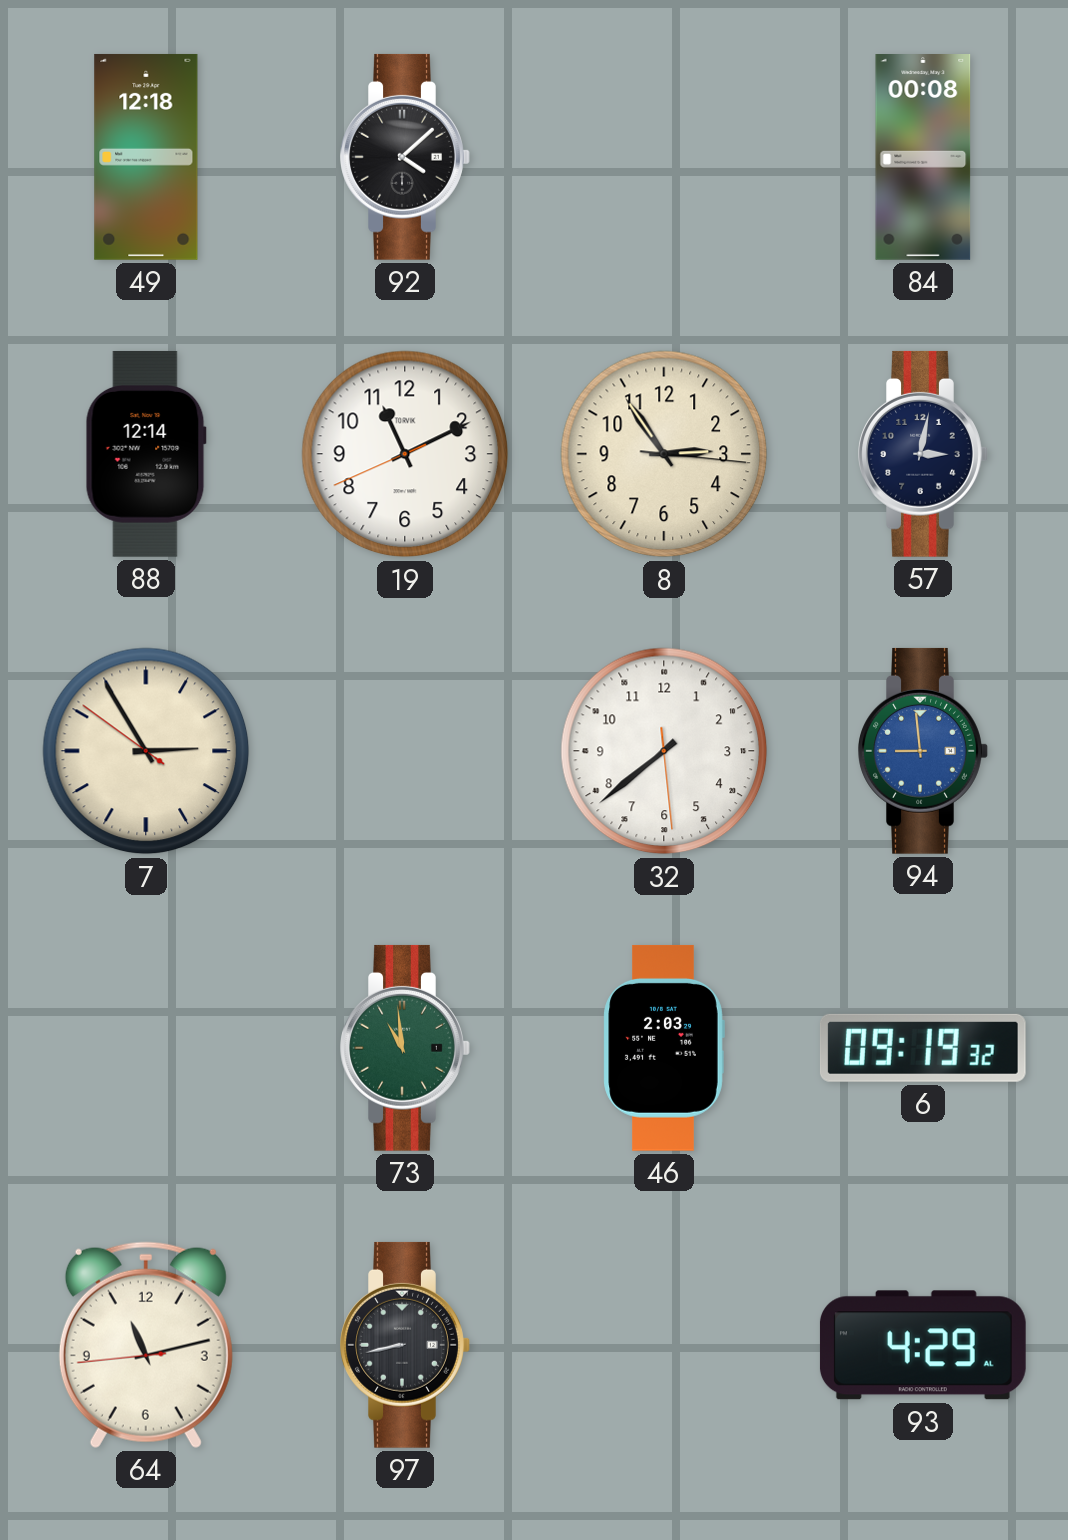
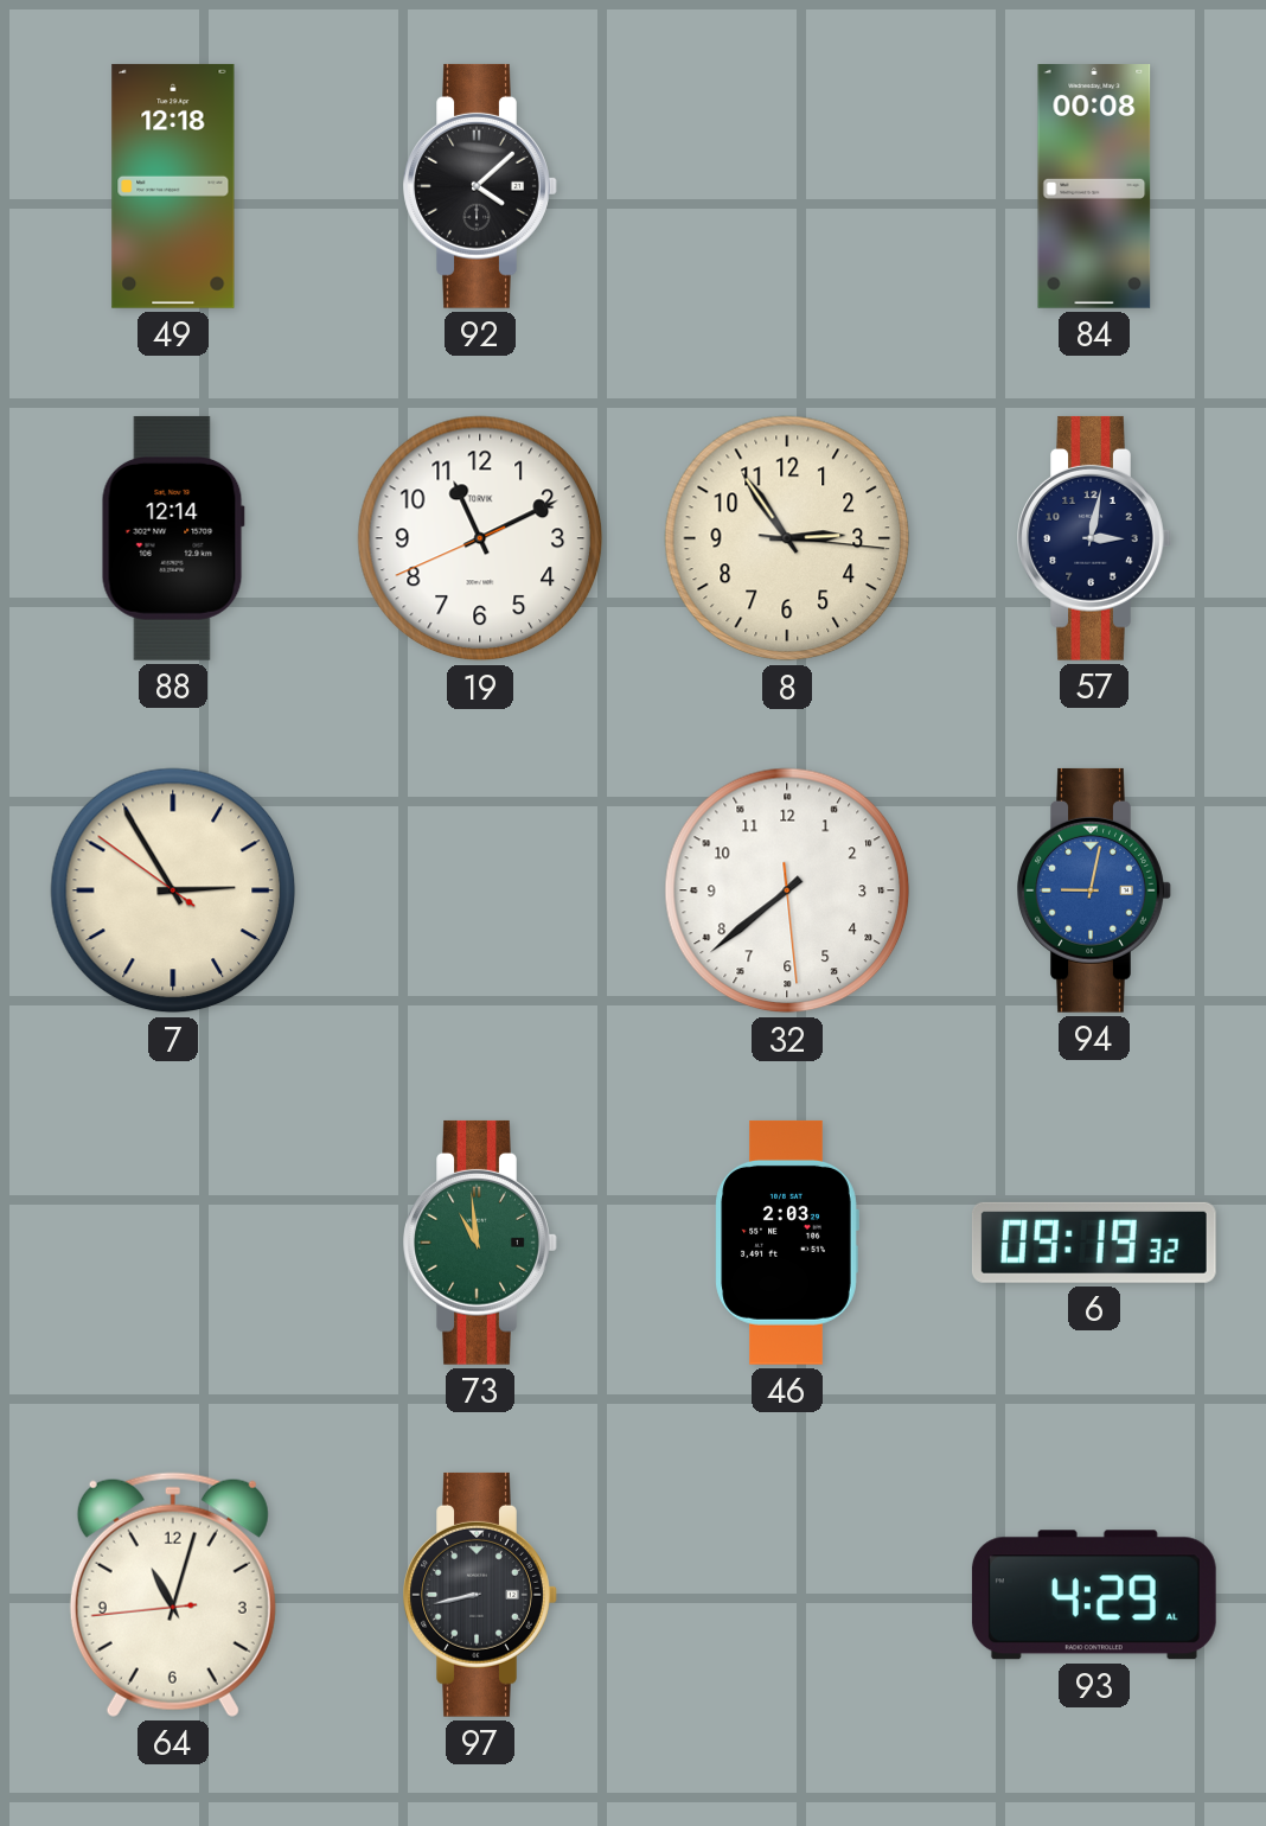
94: 8:59 -> 9:02
64: 11:12 -> 11:02
